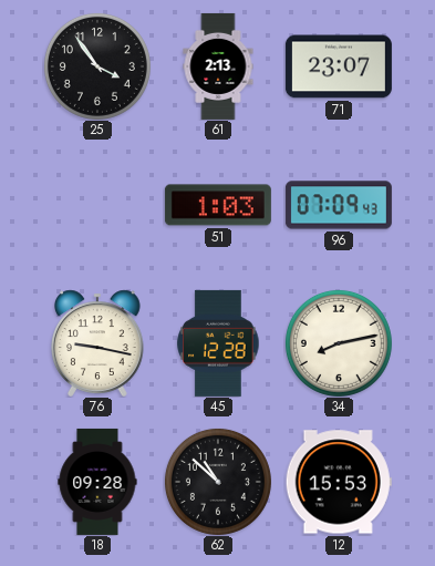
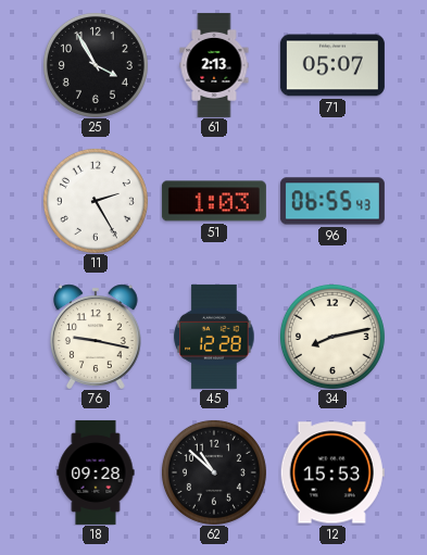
25: 3:54 -> 3:55
71: 23:07 -> 05:07
11: none -> 2:25
96: 07:09 -> 06:55
